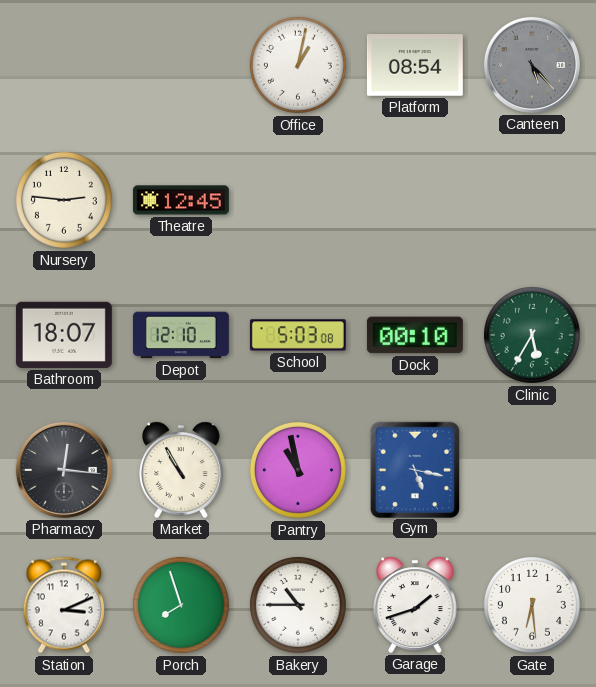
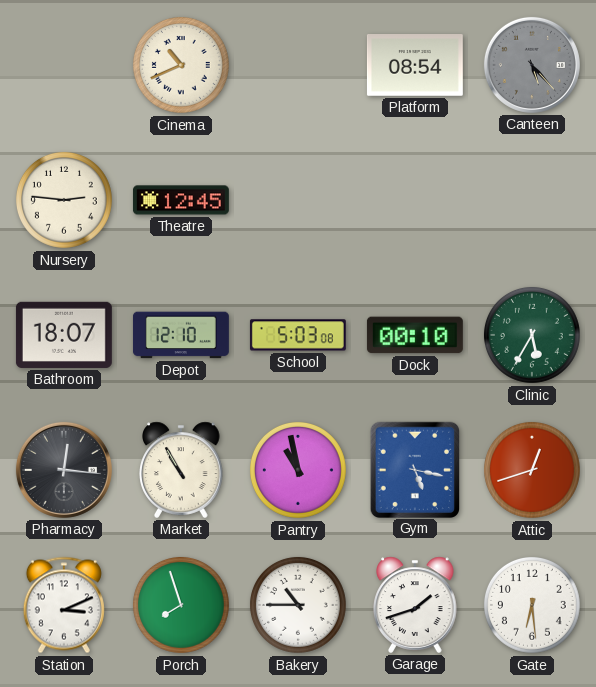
Cinema: none -> 10:41
Office: 1:02 -> none
Attic: none -> 12:42
